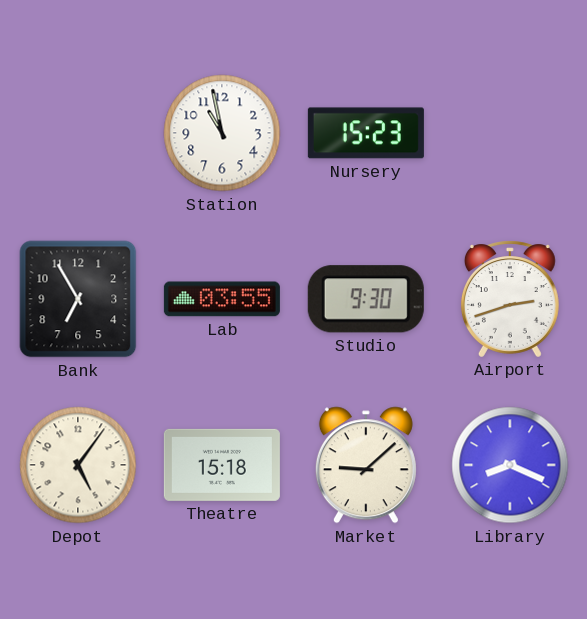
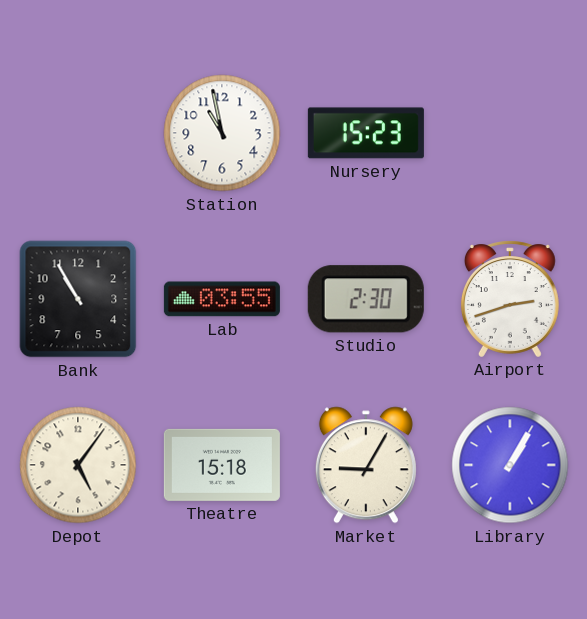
Bank: 6:55 -> 10:55
Studio: 9:30 -> 2:30
Market: 9:08 -> 9:05
Library: 8:19 -> 1:05
